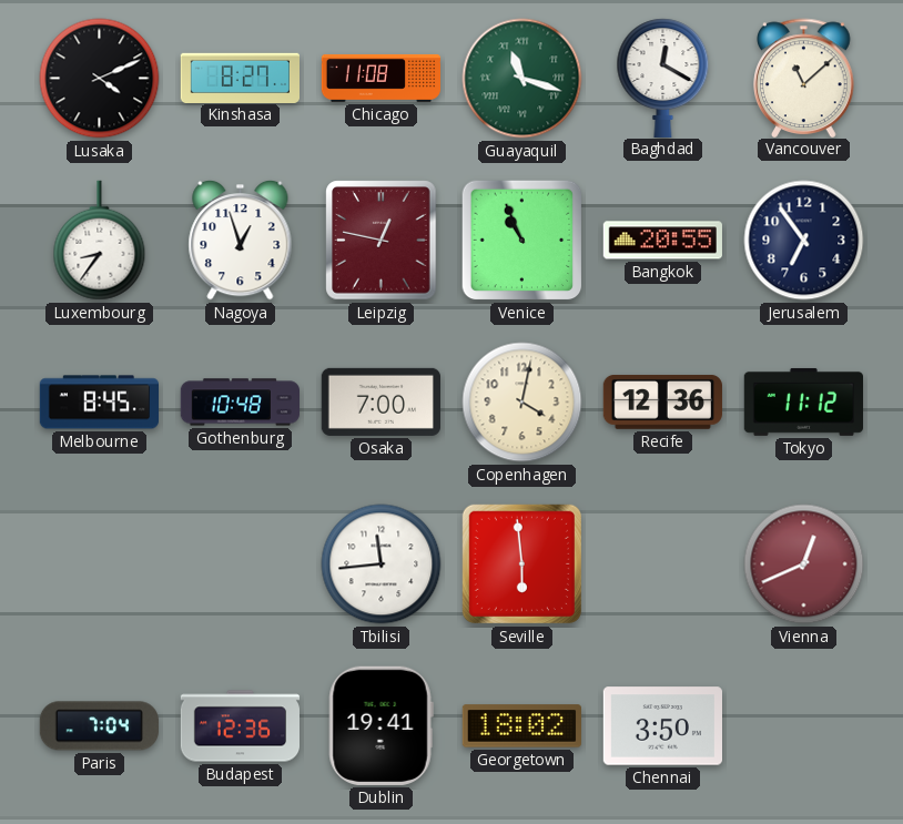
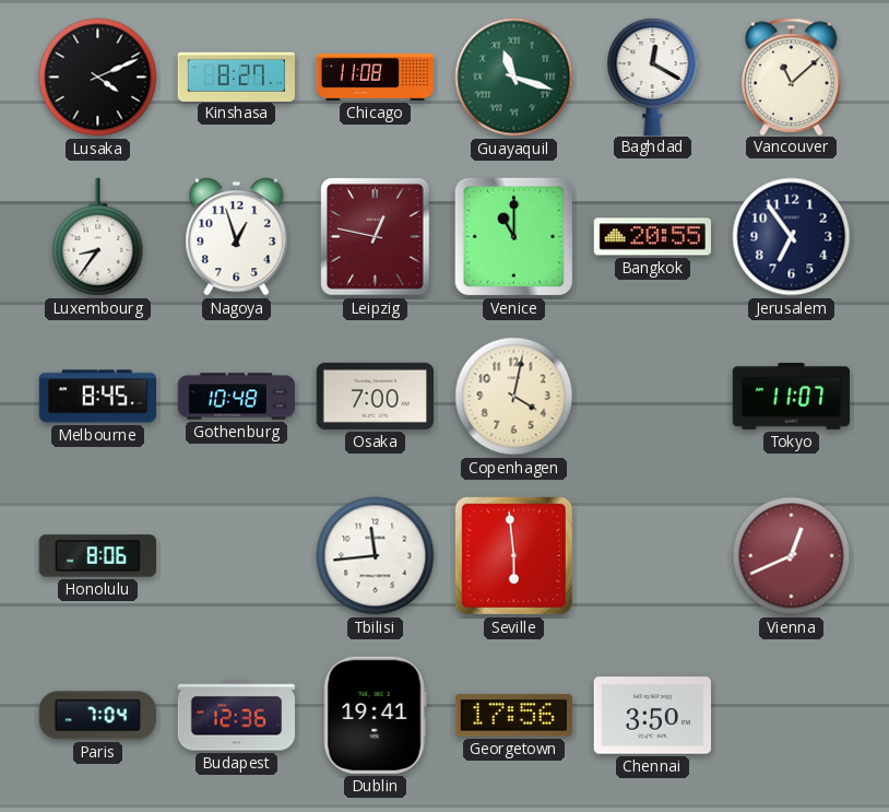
Venice: 10:56 -> 11:00
Recife: 12:36 -> none
Tokyo: 11:12 -> 11:07
Honolulu: none -> 8:06
Georgetown: 18:02 -> 17:56
